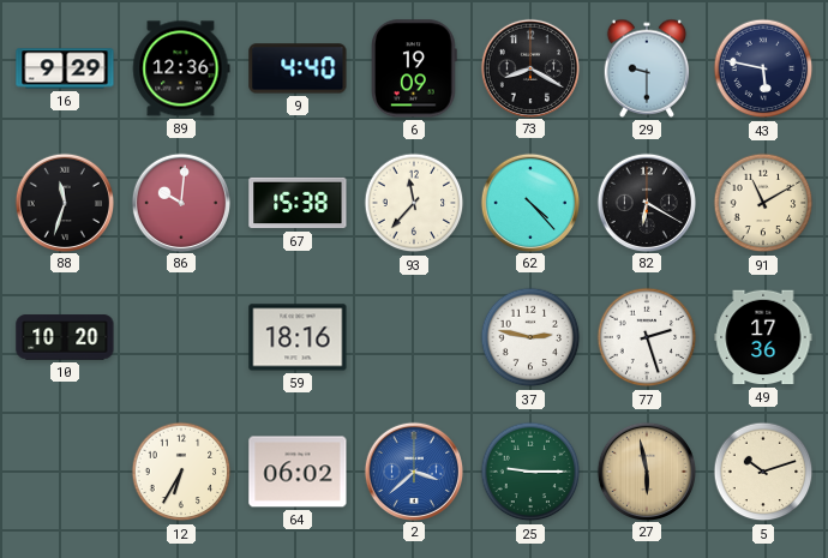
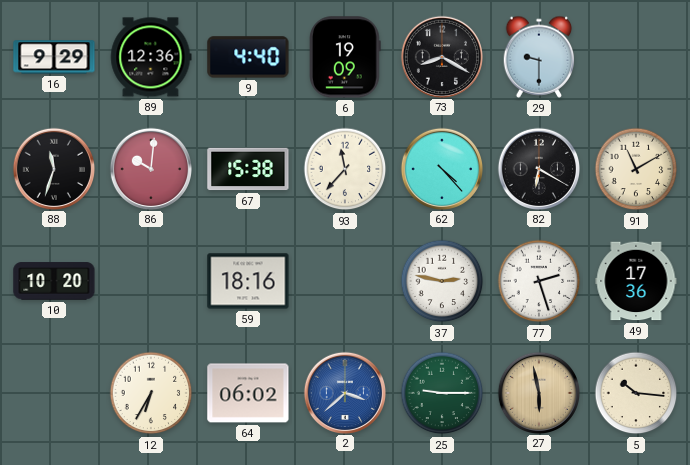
43: 5:47 -> none
5: 10:12 -> 10:16
